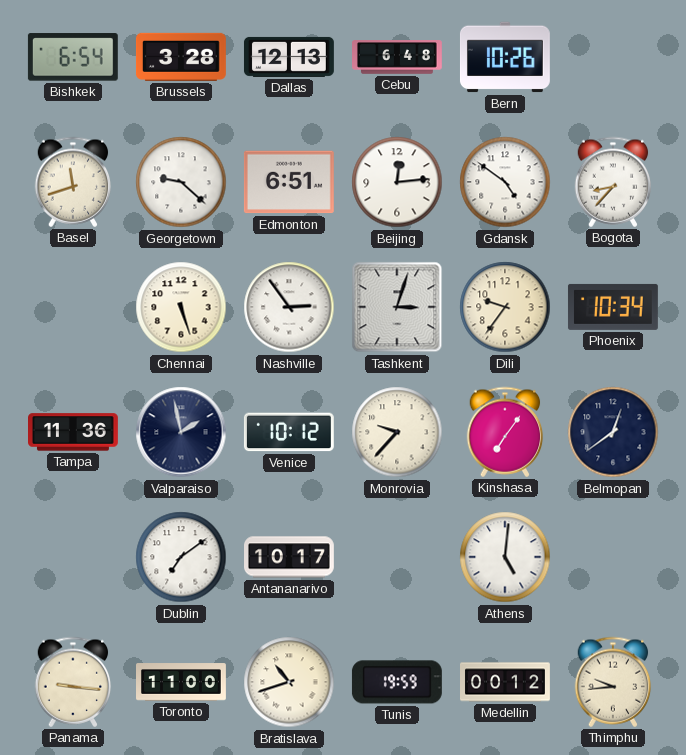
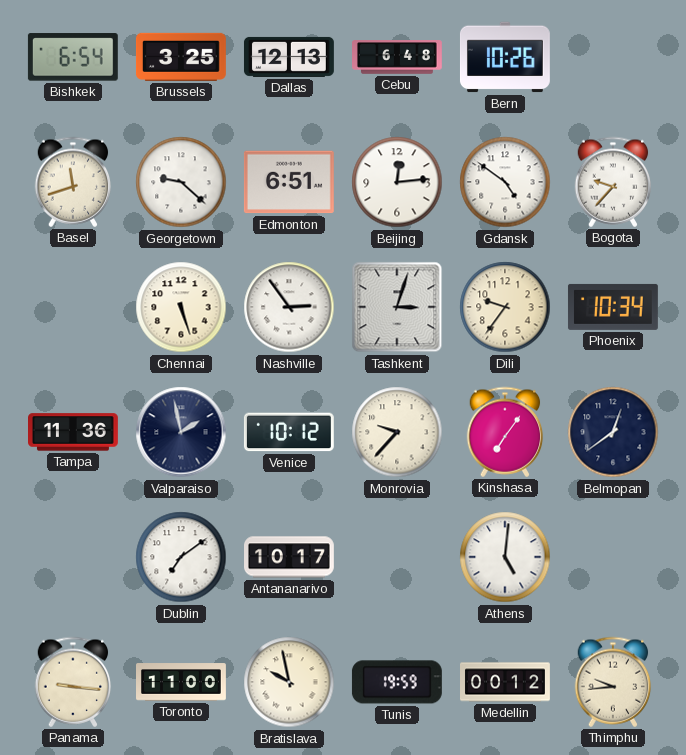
Brussels: 3:28 -> 3:25
Bogota: 8:37 -> 9:37
Bratislava: 10:42 -> 9:58
